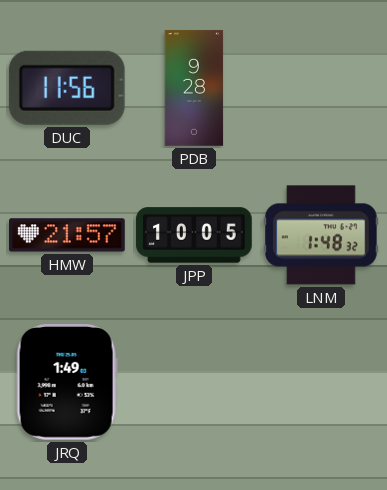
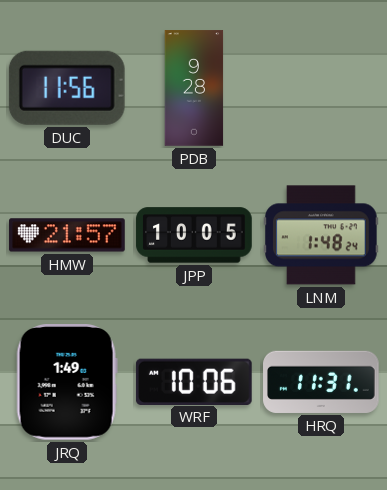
LNM: 1:48:32 -> 1:48:24
WRF: none -> 10:06
HRQ: none -> 11:31
